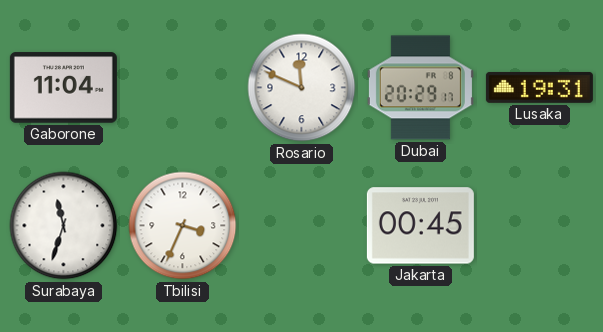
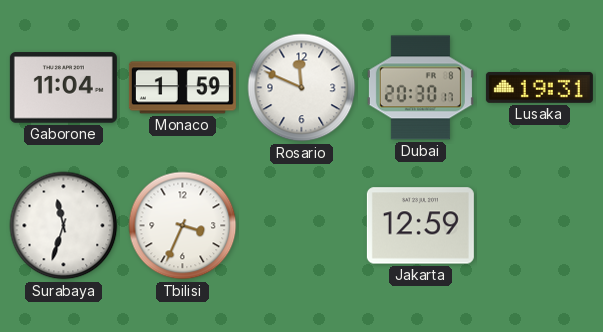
Monaco: none -> 1:59
Dubai: 20:29 -> 20:30
Jakarta: 00:45 -> 12:59
